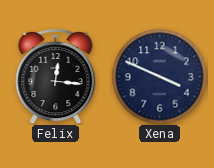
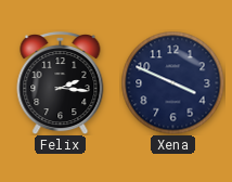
Felix: 12:16 -> 2:16
